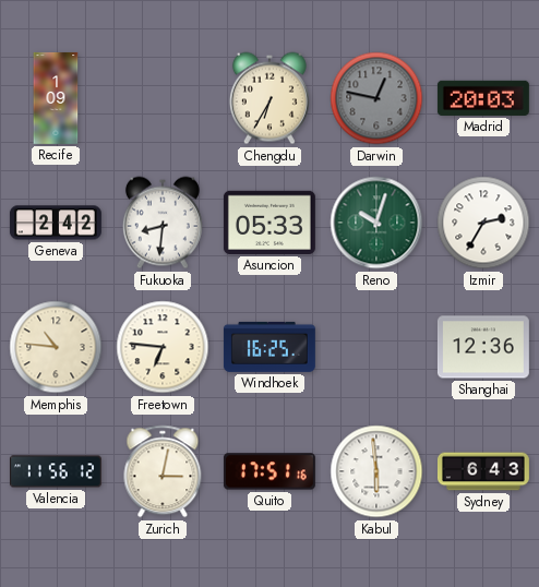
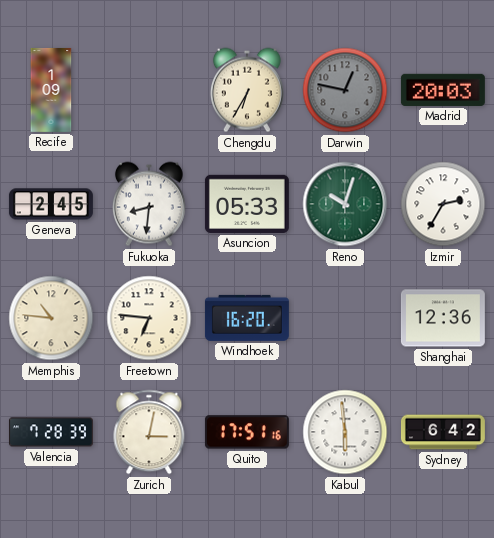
Geneva: 2:42 -> 2:45
Windhoek: 16:25 -> 16:20
Valencia: 11:56 -> 7:28
Sydney: 6:43 -> 6:42
